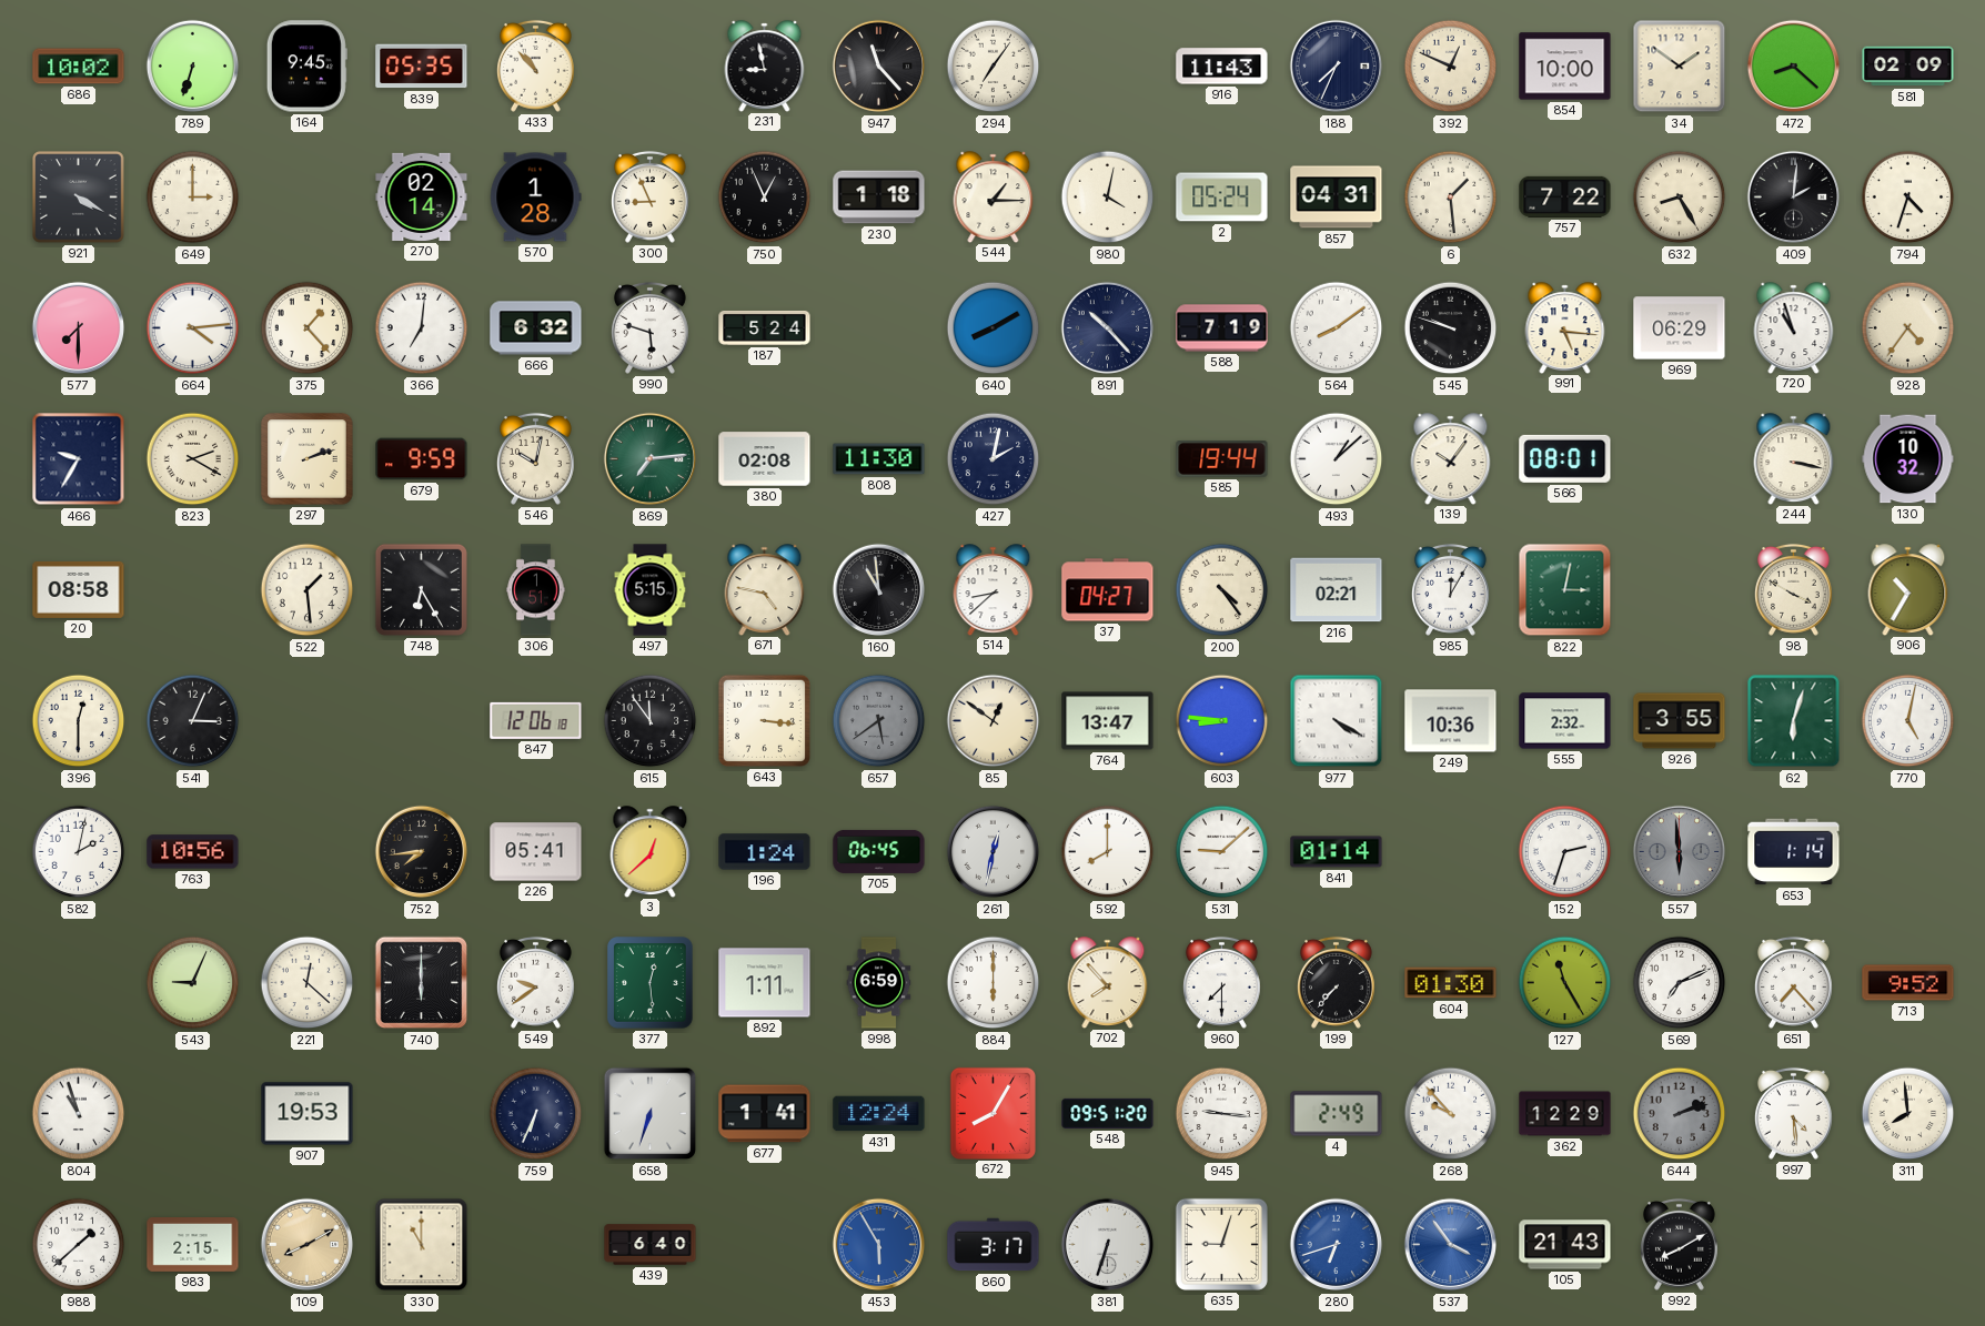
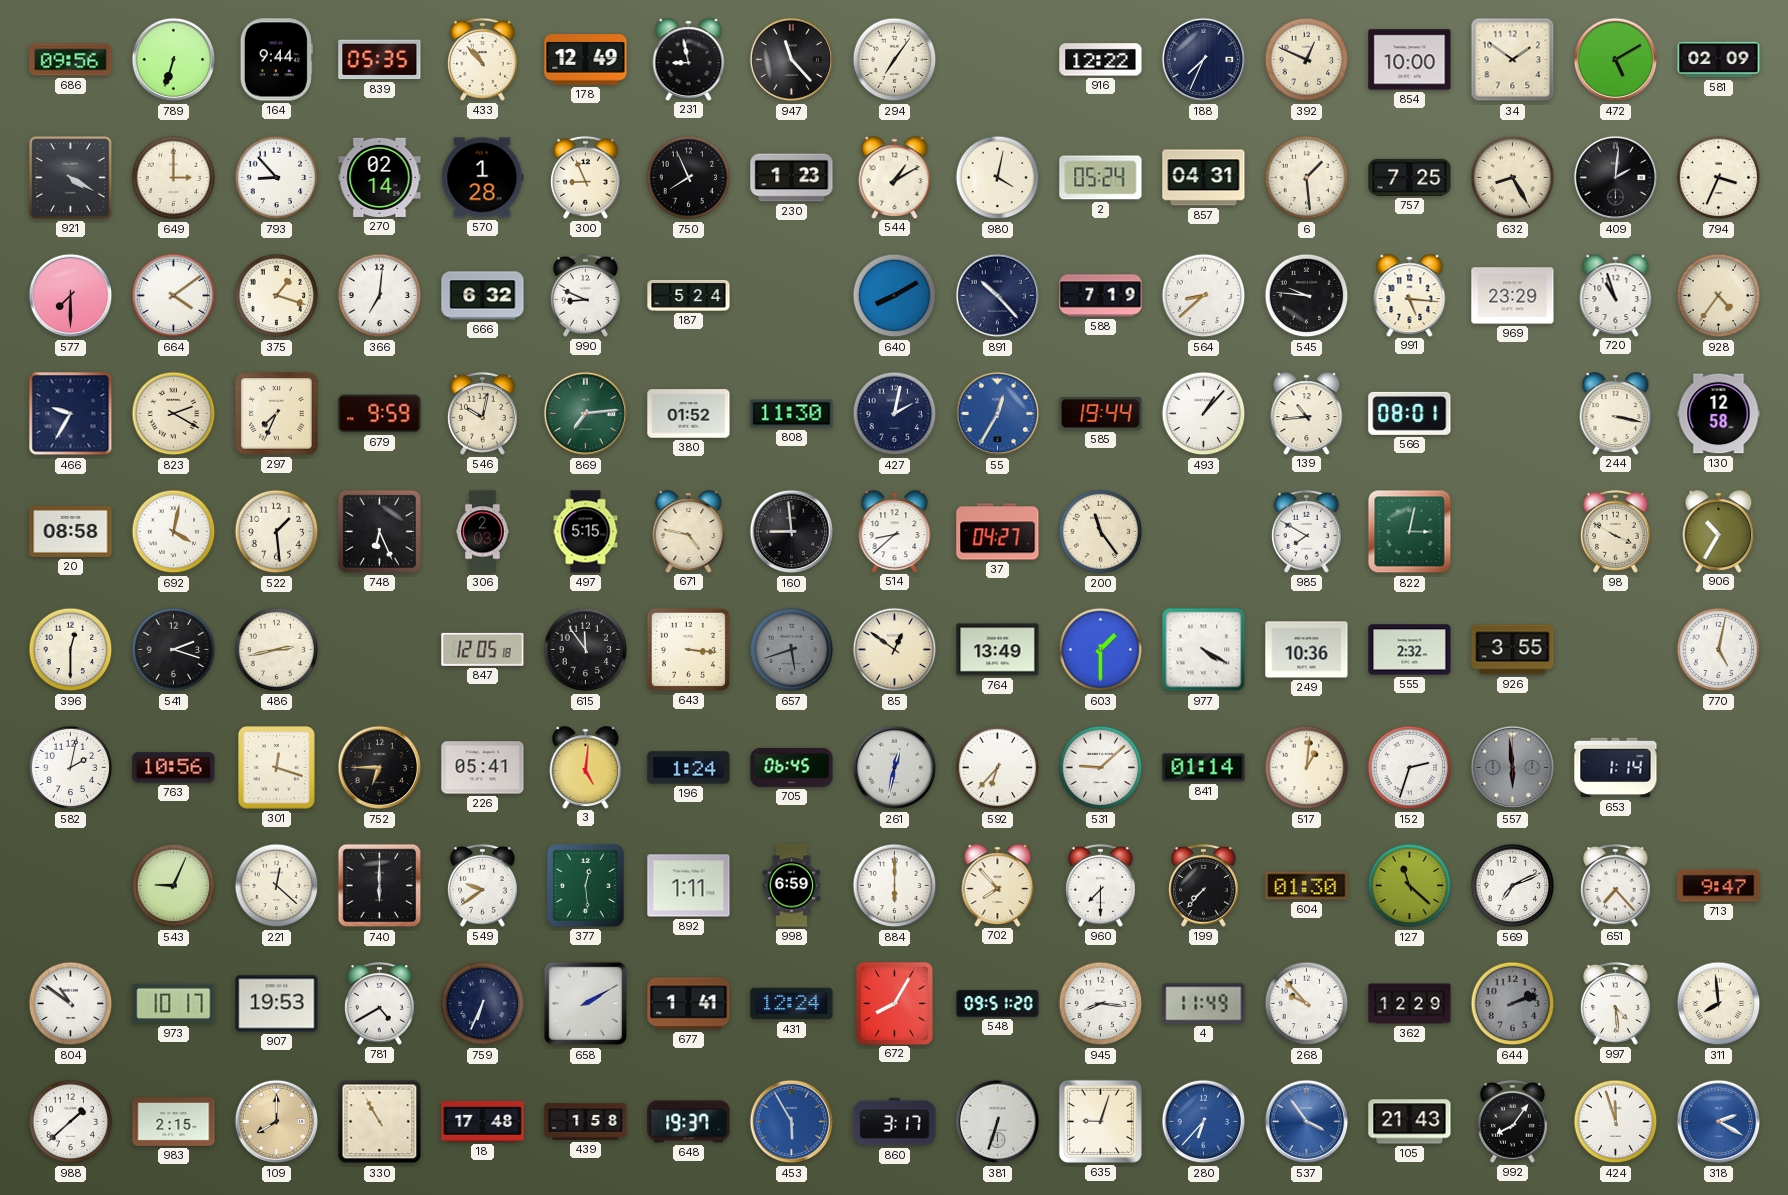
686: 10:02 -> 09:56
164: 9:45 -> 9:44
178: none -> 12:49
916: 11:43 -> 12:22
472: 8:22 -> 5:10
793: none -> 8:53
750: 12:56 -> 7:56
230: 1:18 -> 1:23
544: 1:15 -> 1:10
757: 7:22 -> 7:25
794: 4:33 -> 3:34
664: 4:14 -> 4:09
375: 1:23 -> 1:18
990: 5:48 -> 8:49
564: 8:09 -> 8:38
545: 9:48 -> 9:46
969: 06:29 -> 23:29
297: 2:12 -> 7:34
380: 02:08 -> 01:52
55: none -> 12:35
493: 1:08 -> 1:07
139: 10:06 -> 10:44
130: 10:32 -> 12:58
692: none -> 4:02
748: 6:25 -> 6:26
306: 1:51 -> 2:03
160: 10:59 -> 8:59
200: 4:24 -> 11:24
216: 02:21 -> none
985: 12:05 -> 7:50
541: 3:04 -> 2:18
486: none -> 2:43
847: 12:06 -> 12:05
657: 5:39 -> 5:42
764: 13:47 -> 13:49
603: 8:46 -> 1:30
62: 6:03 -> none
301: none -> 12:18
752: 7:44 -> 6:45
3: 12:38 -> 5:01
592: 8:00 -> 6:37
517: none -> 1:01
127: 11:25 -> 11:22
713: 9:52 -> 9:47
804: 10:57 -> 10:51
973: none -> 10:17
781: none -> 4:40
658: 6:33 -> 2:10
945: 9:16 -> 8:16
4: 2:49 -> 11:49
109: 8:10 -> 8:00
330: 11:00 -> 10:55
18: none -> 17:48
439: 6:40 -> 1:58
648: none -> 19:37
280: 6:42 -> 6:37
992: 8:10 -> 8:06
424: none -> 11:57
318: none -> 2:20
